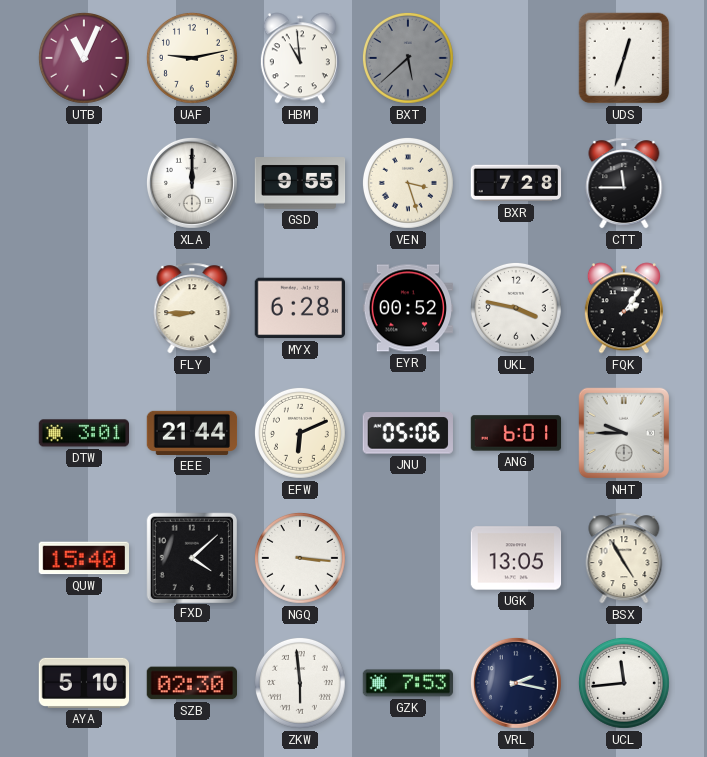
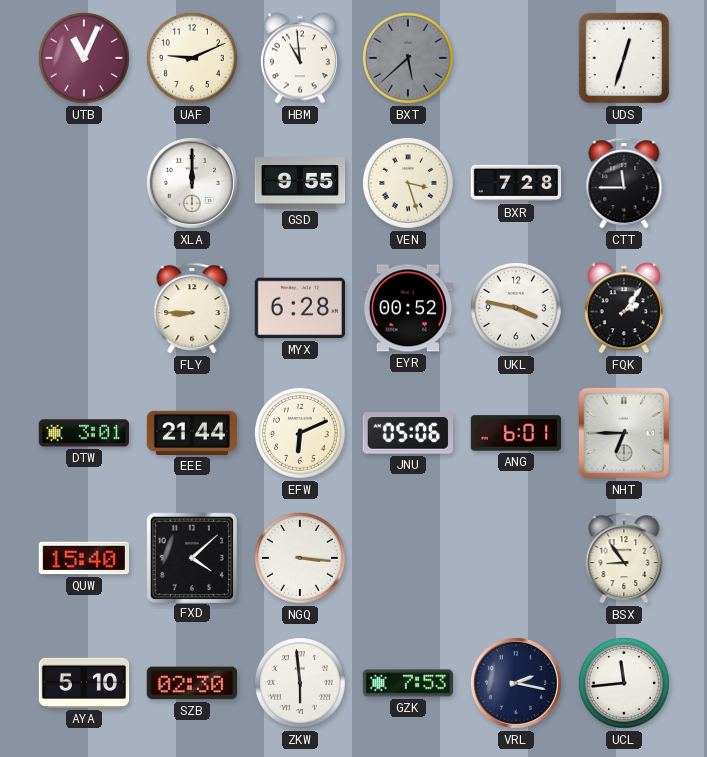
UAF: 9:13 -> 9:11
NHT: 9:45 -> 6:45
UGK: 13:05 -> none
BSX: 4:55 -> 8:54
